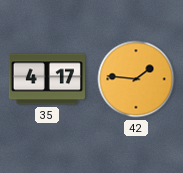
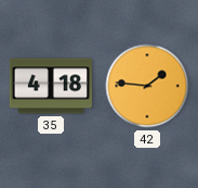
35: 4:17 -> 4:18
